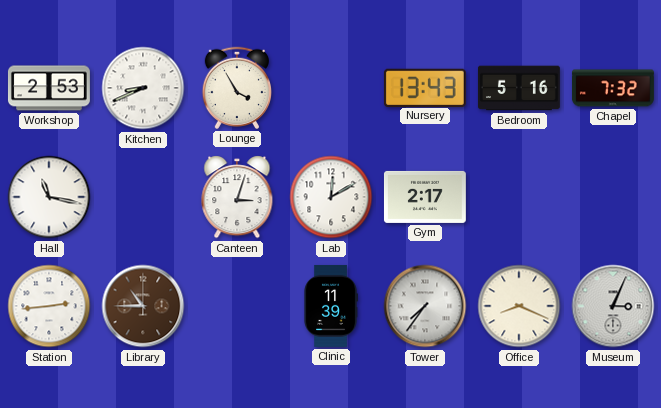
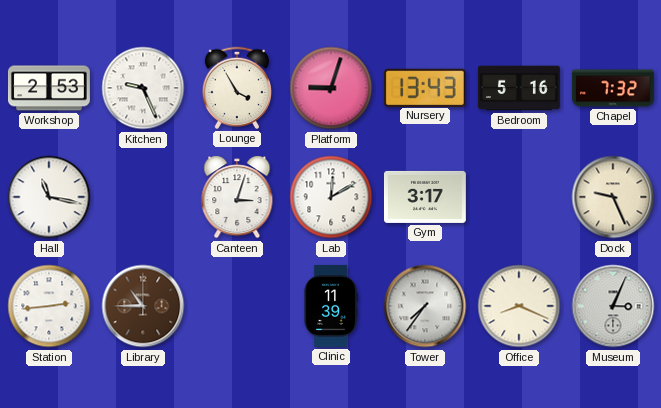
Kitchen: 8:41 -> 9:26
Platform: none -> 9:03
Gym: 2:17 -> 3:17
Dock: none -> 9:26
